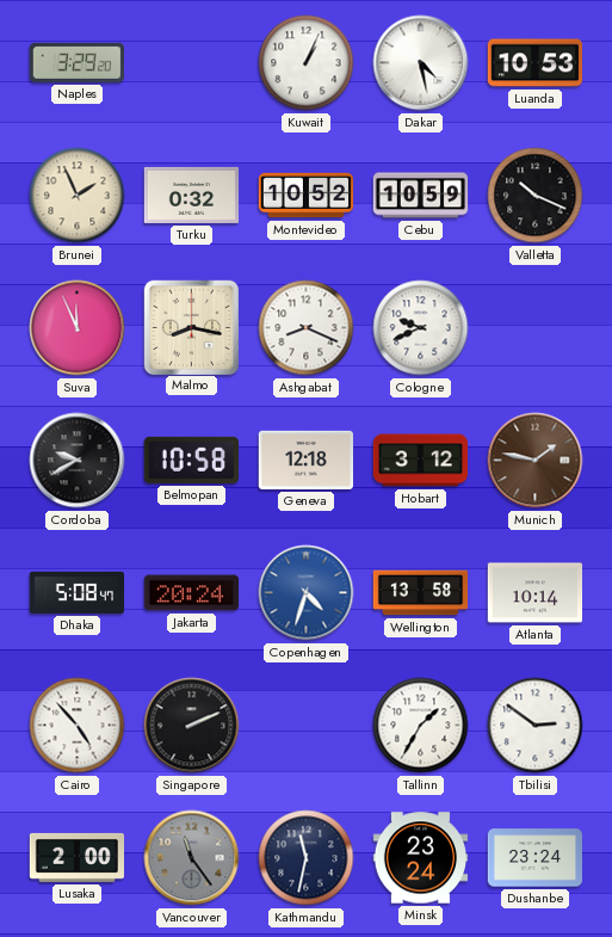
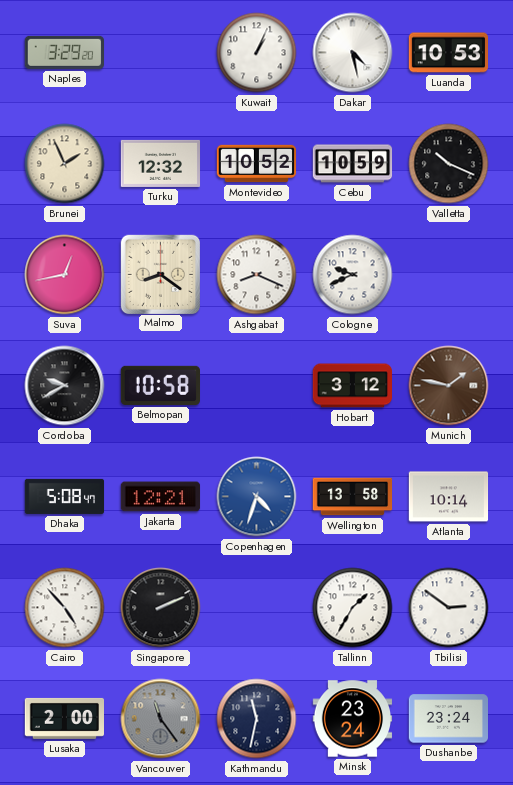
Turku: 0:32 -> 12:32
Suva: 11:56 -> 12:43
Malmo: 8:17 -> 8:21
Geneva: 12:18 -> none
Jakarta: 20:24 -> 12:21
